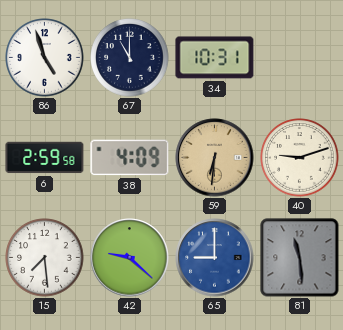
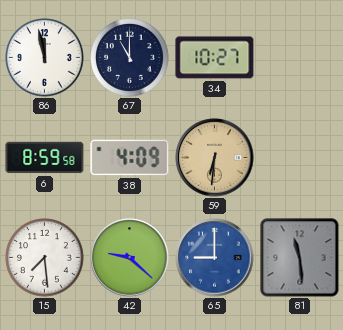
86: 4:57 -> 11:58
34: 10:31 -> 10:27
6: 2:59 -> 8:59
40: 9:12 -> none
